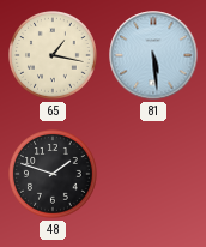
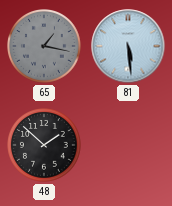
65 dial: cream -> grey
48: 1:48 -> 1:52
